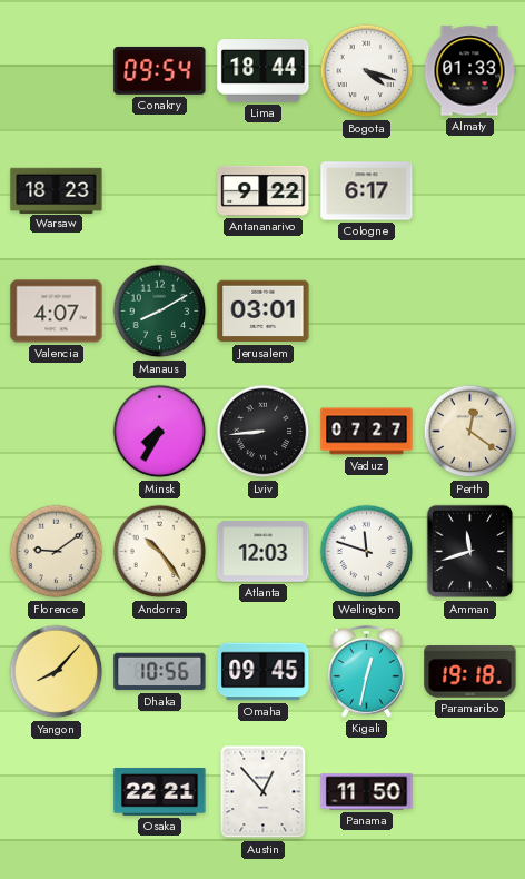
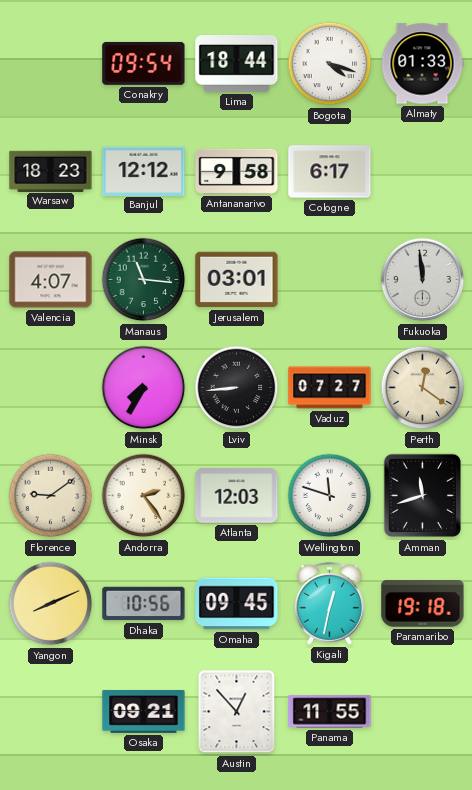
Banjul: none -> 12:12
Antananarivo: 9:22 -> 9:58
Manaus: 8:10 -> 11:16
Fukuoka: none -> 11:59
Andorra: 10:24 -> 2:24
Yangon: 8:07 -> 8:11
Osaka: 22:21 -> 09:21
Panama: 11:50 -> 11:55
